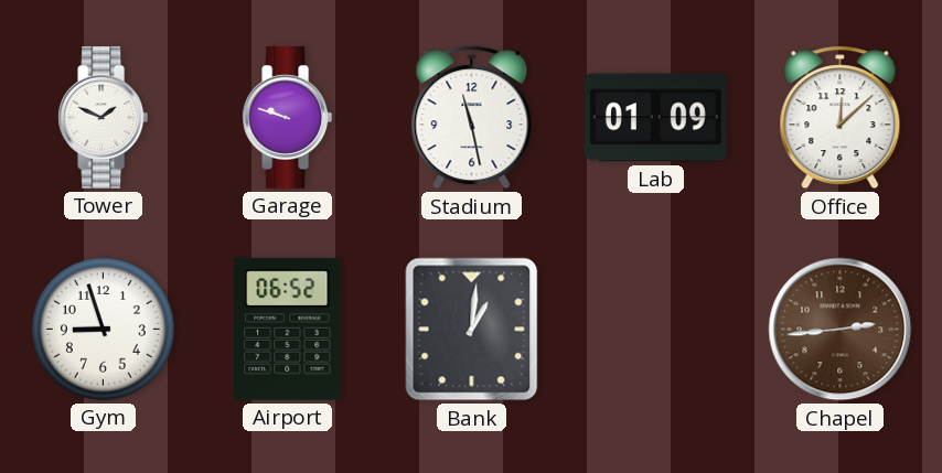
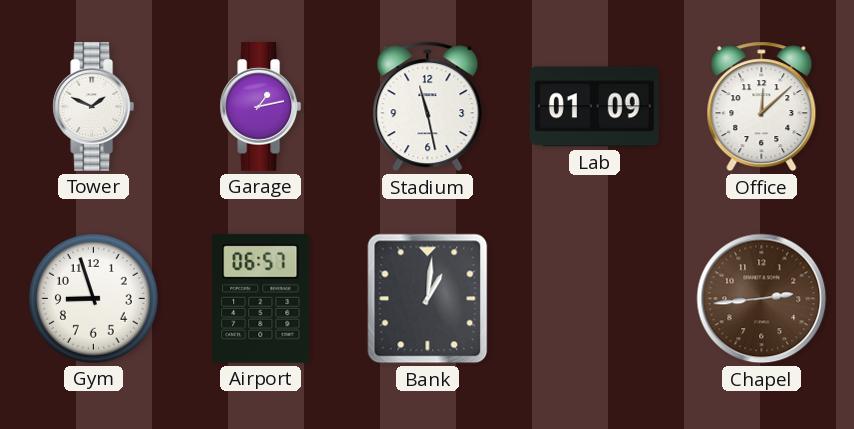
Garage: 9:48 -> 1:13
Airport: 06:52 -> 06:57
